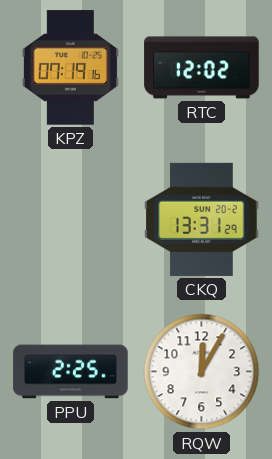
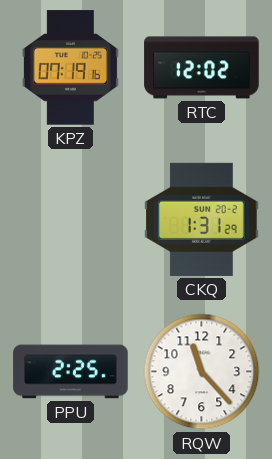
CKQ: 13:31 -> 1:31
RQW: 12:05 -> 11:23
